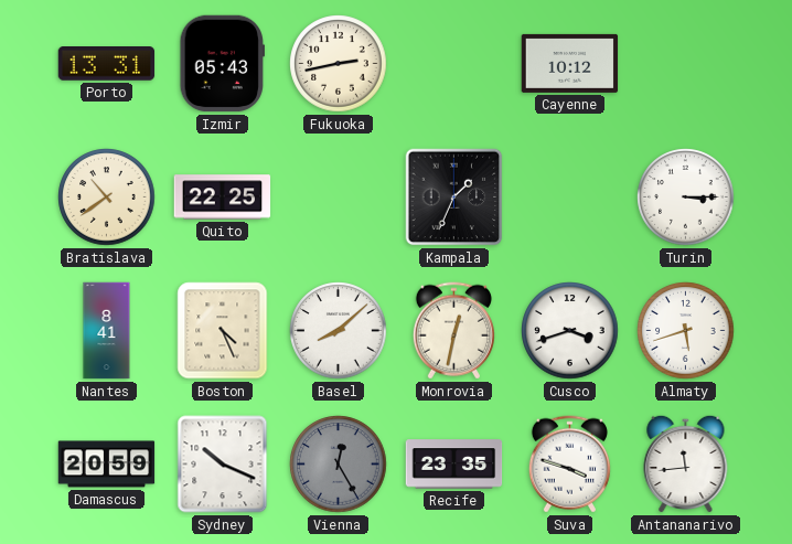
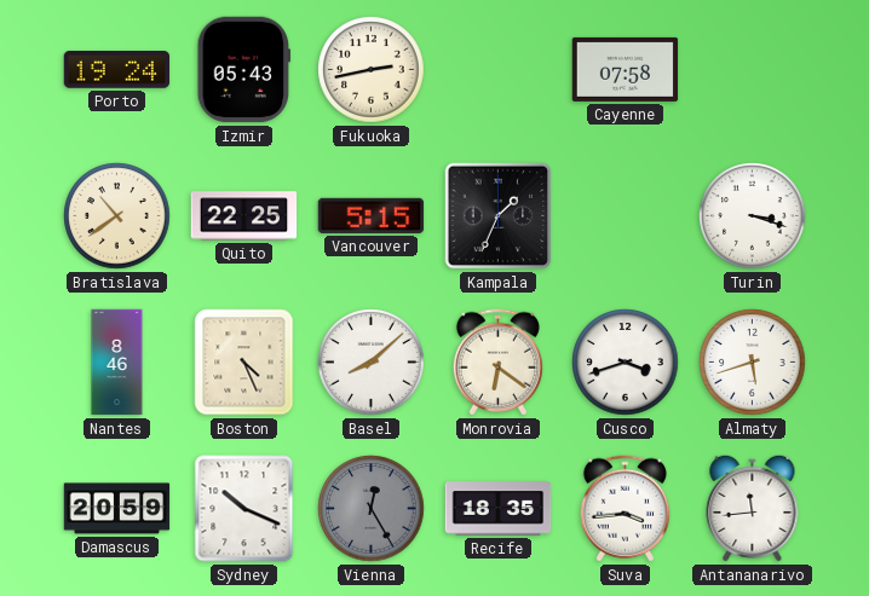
Porto: 13:31 -> 19:24
Cayenne: 10:12 -> 07:58
Vancouver: none -> 5:15
Turin: 3:15 -> 3:18
Nantes: 8:41 -> 8:46
Monrovia: 12:32 -> 6:21
Recife: 23:35 -> 18:35
Suva: 3:48 -> 3:44
